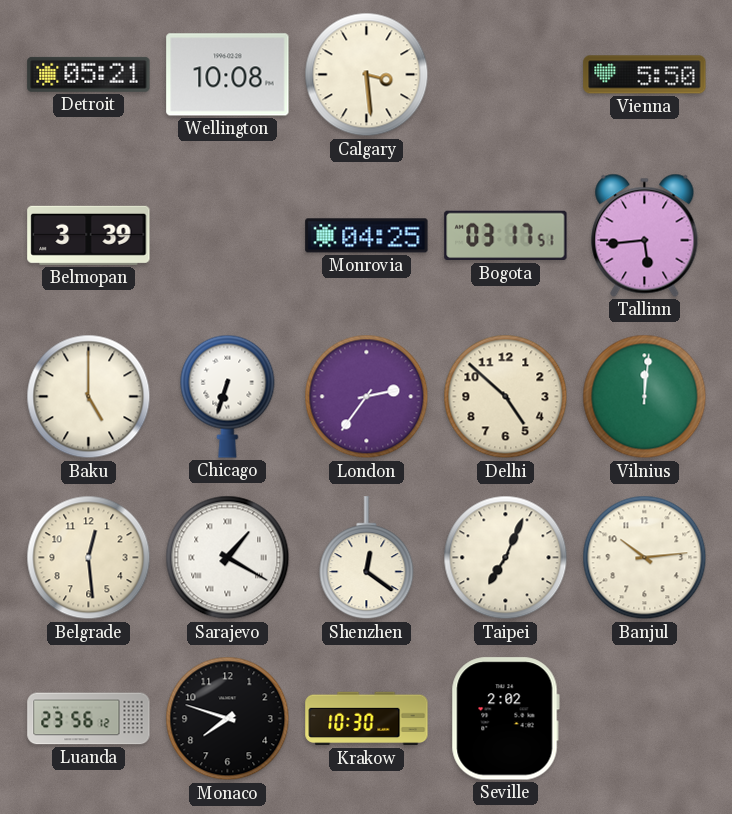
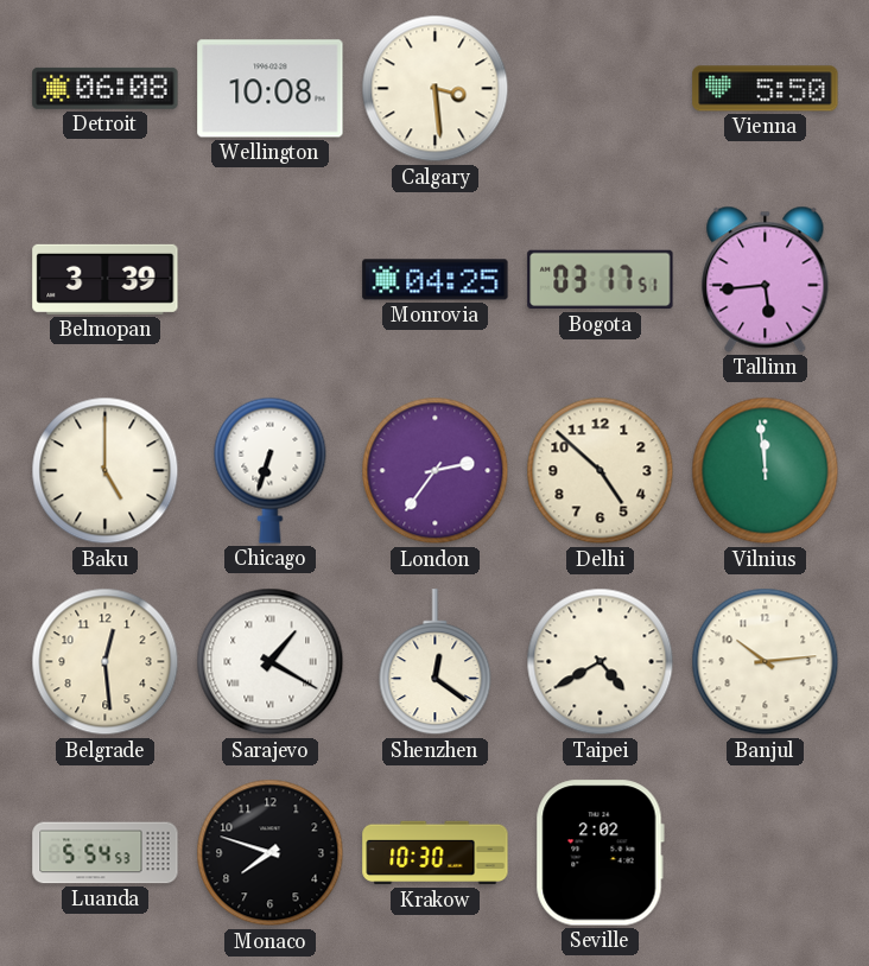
Detroit: 05:21 -> 06:08
Vilnius: 12:01 -> 11:59
Taipei: 7:04 -> 4:40
Luanda: 23:56 -> 5:54
